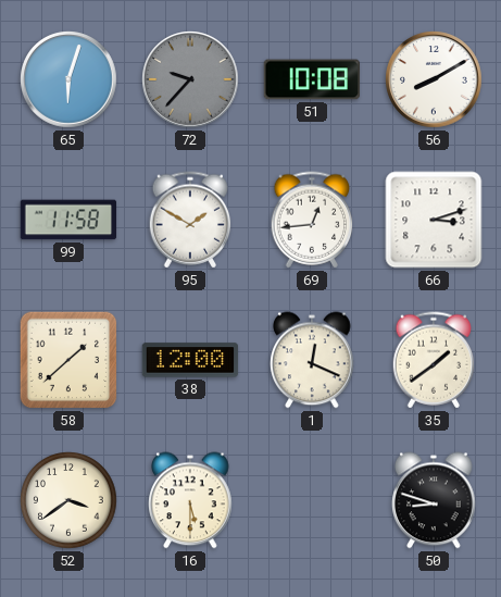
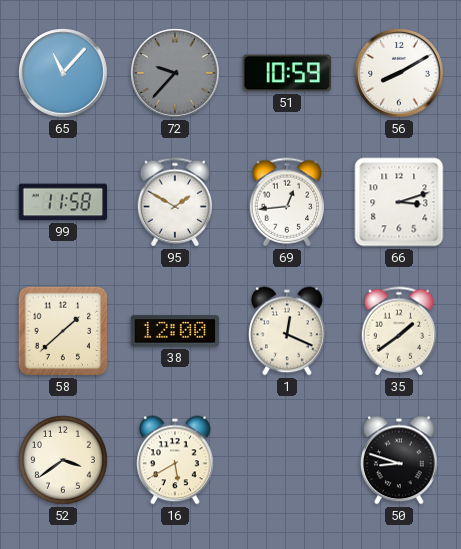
65: 6:03 -> 11:07
51: 10:08 -> 10:59
16: 5:30 -> 5:40
